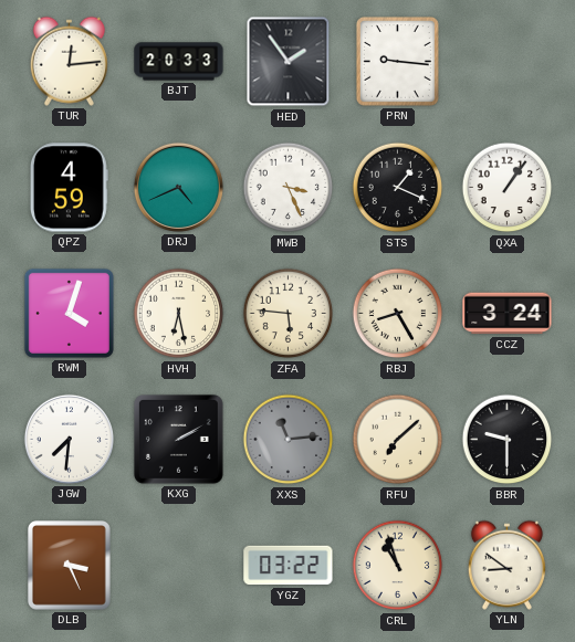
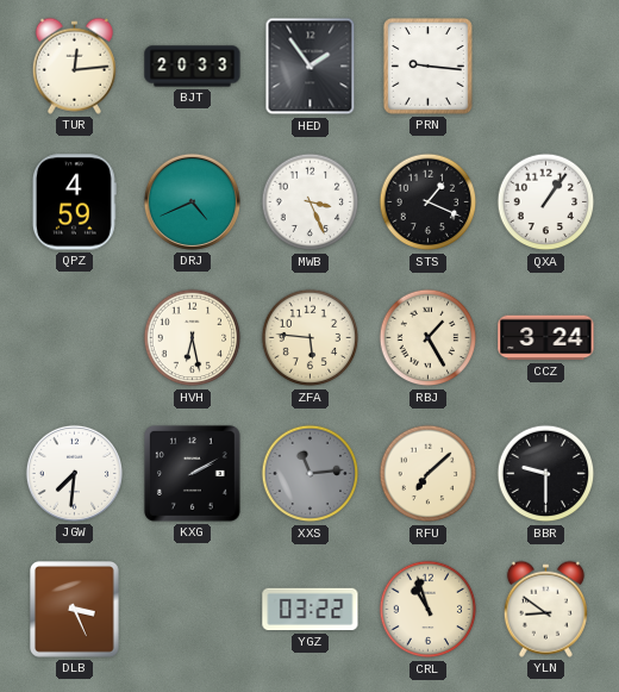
RWM: 4:03 -> none
RBJ: 8:25 -> 1:25
